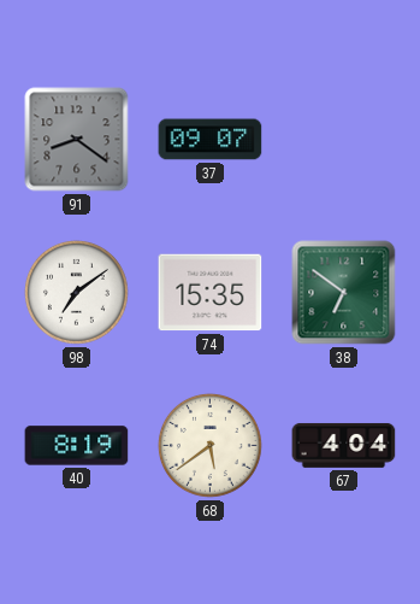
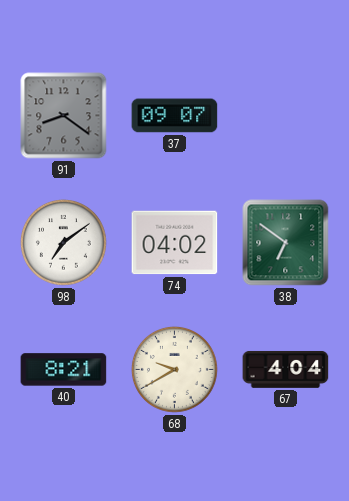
74: 15:35 -> 04:02
40: 8:19 -> 8:21
68: 5:39 -> 9:40
